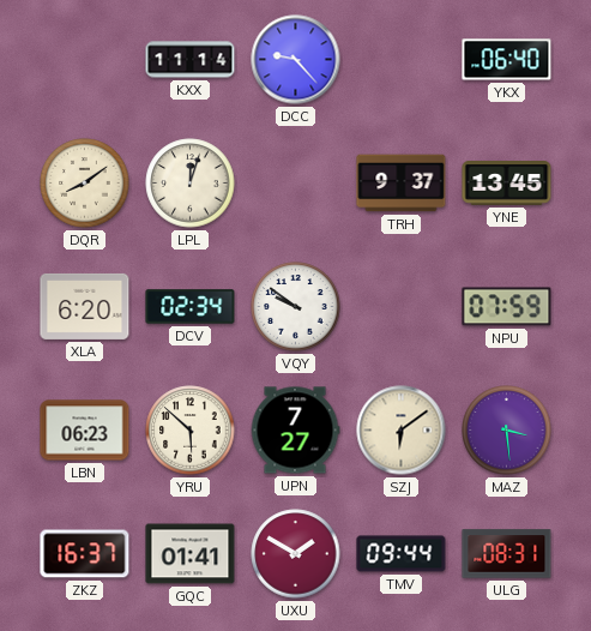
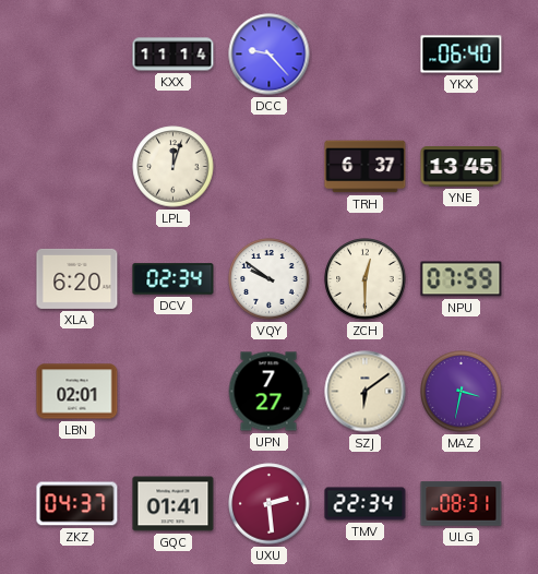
DQR: 8:09 -> none
TRH: 9:37 -> 6:37
ZCH: none -> 12:30
LBN: 06:23 -> 02:01
YRU: 5:52 -> none
MAZ: 3:29 -> 3:32
ZKZ: 16:37 -> 04:37
UXU: 1:50 -> 2:29
TMV: 09:44 -> 22:34
